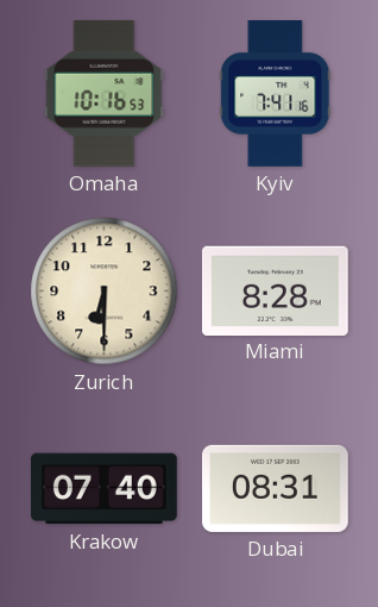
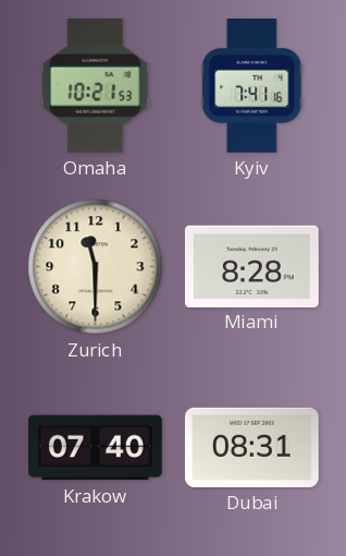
Omaha: 10:16 -> 10:21
Zurich: 6:30 -> 11:30
